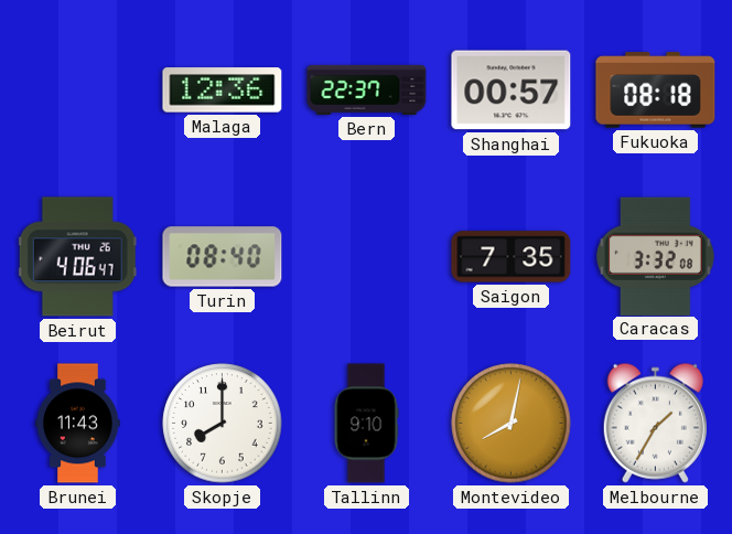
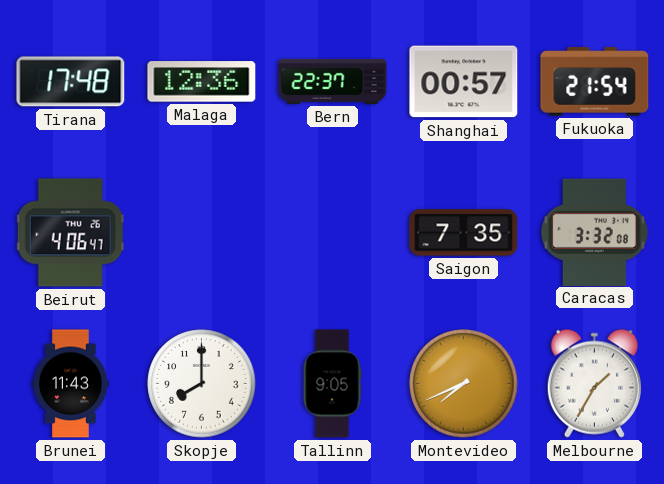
Tirana: none -> 17:48
Fukuoka: 08:18 -> 21:54
Turin: 08:40 -> none
Tallinn: 9:10 -> 9:05
Montevideo: 8:02 -> 7:41
